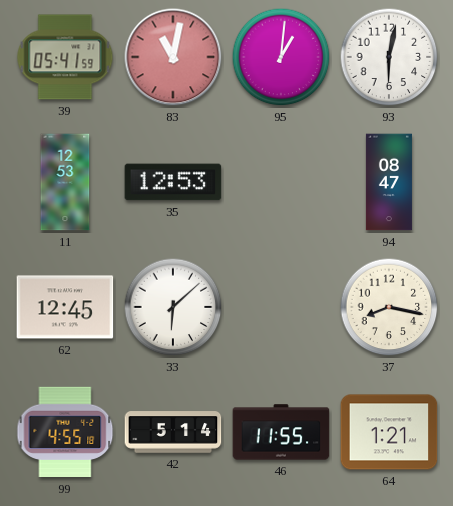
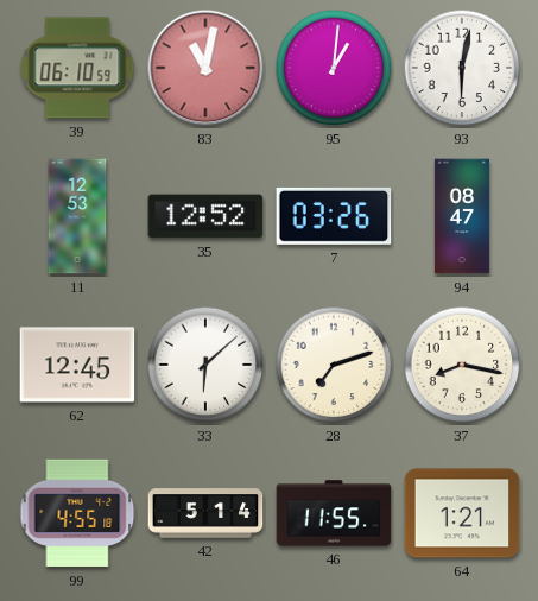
39: 05:41 -> 06:10
35: 12:53 -> 12:52
7: none -> 03:26
28: none -> 7:12
